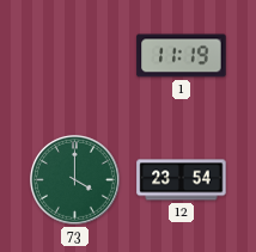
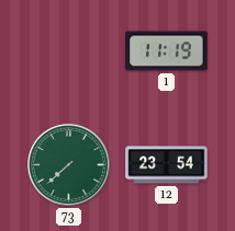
73: 4:00 -> 7:38
